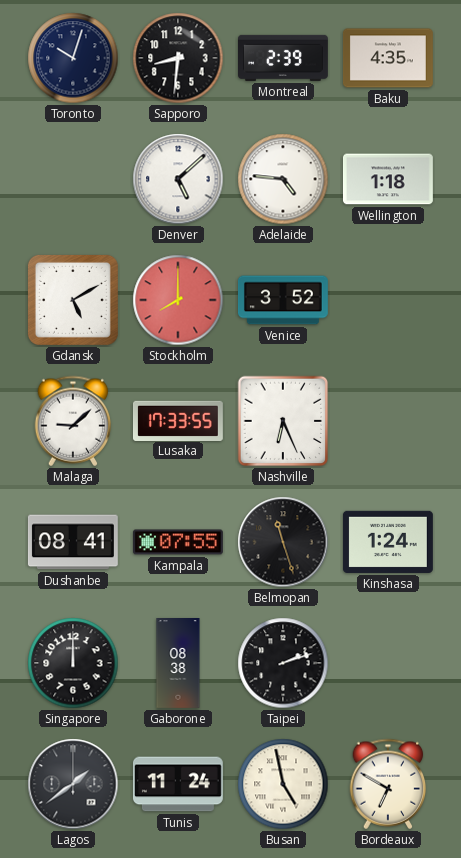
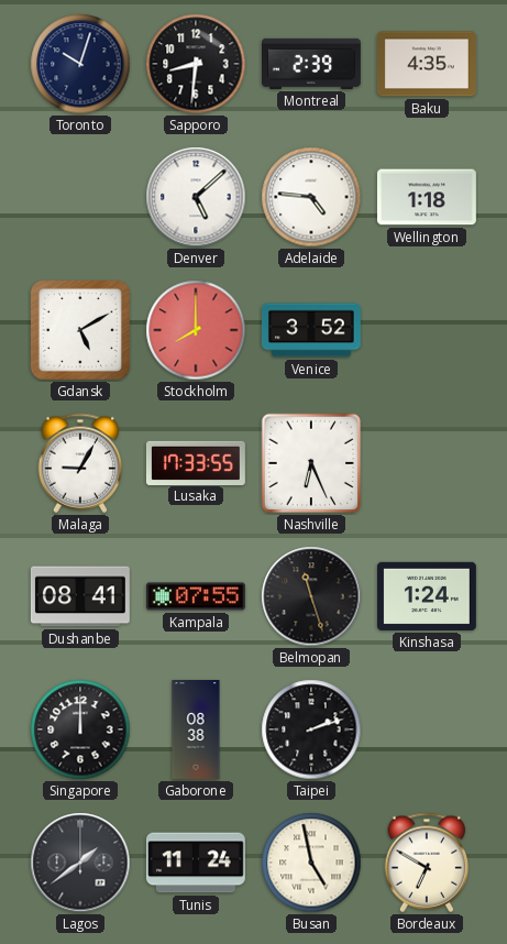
Malaga: 9:08 -> 9:05
